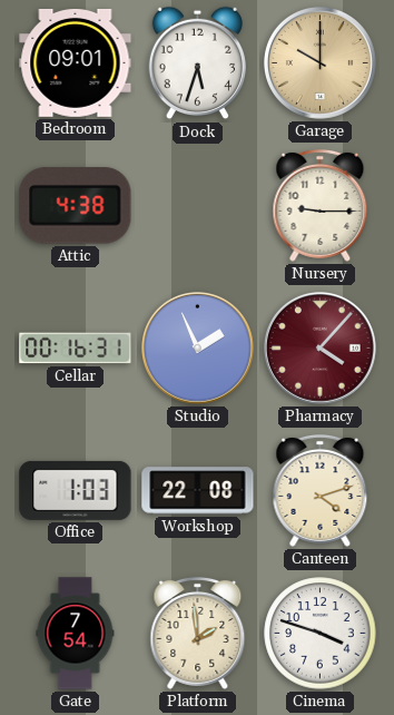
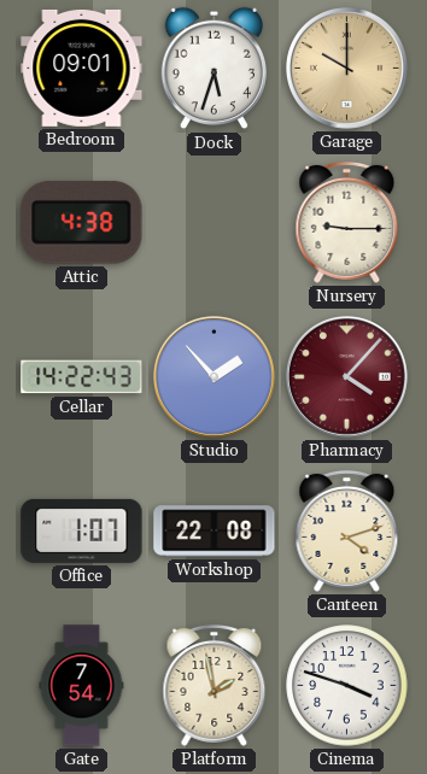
Cellar: 00:16 -> 14:22
Studio: 1:56 -> 1:53
Office: 1:03 -> 1:07
Platform: 1:59 -> 1:58
